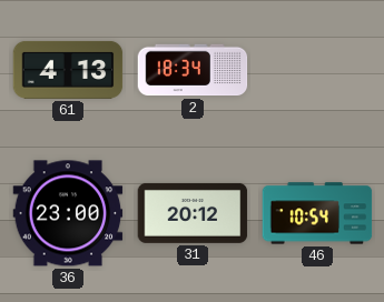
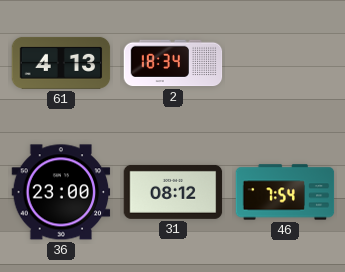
31: 20:12 -> 08:12
46: 10:54 -> 7:54
